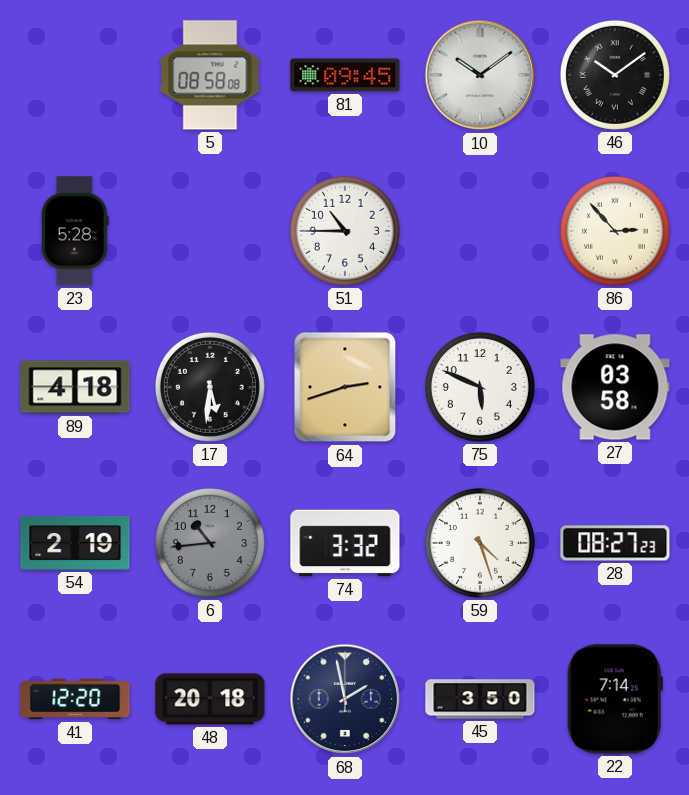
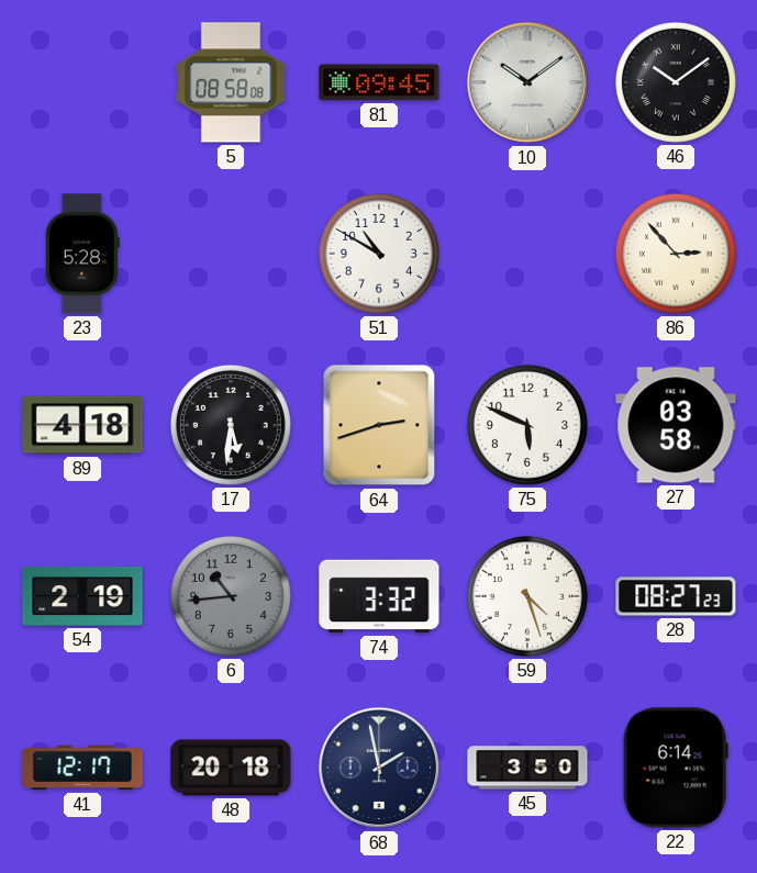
51: 10:45 -> 10:50
41: 12:20 -> 12:17
22: 7:14 -> 6:14
